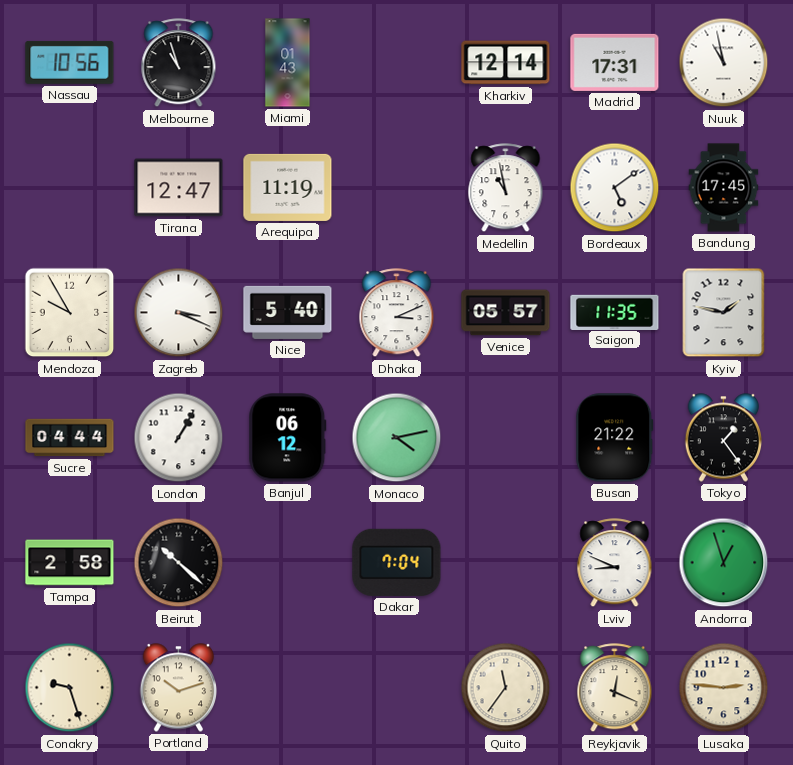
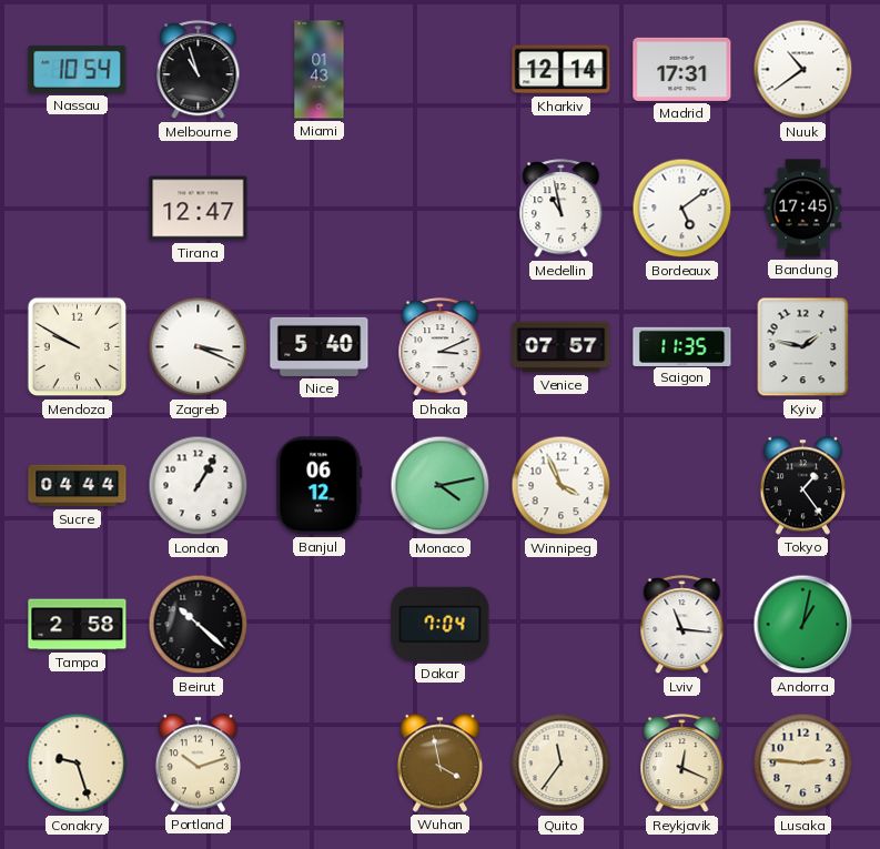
Nassau: 10:56 -> 10:54
Nuuk: 10:58 -> 10:39
Arequipa: 11:19 -> none
Mendoza: 9:55 -> 9:50
Venice: 05:57 -> 07:57
Winnipeg: none -> 3:56
Busan: 21:22 -> none
Lviv: 8:49 -> 11:16
Andorra: 12:57 -> 1:02
Wuhan: none -> 3:58
